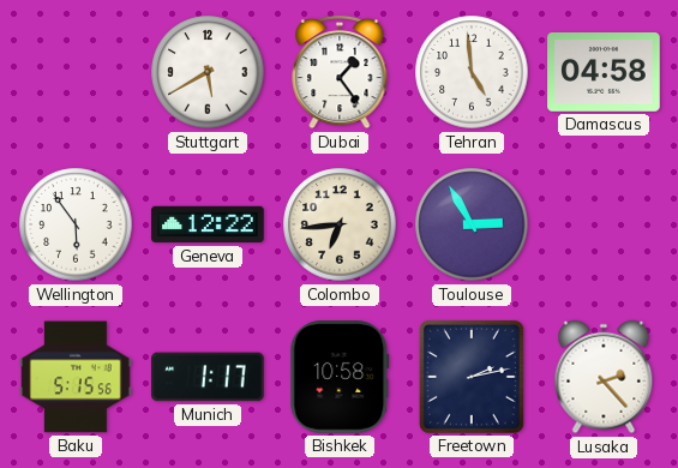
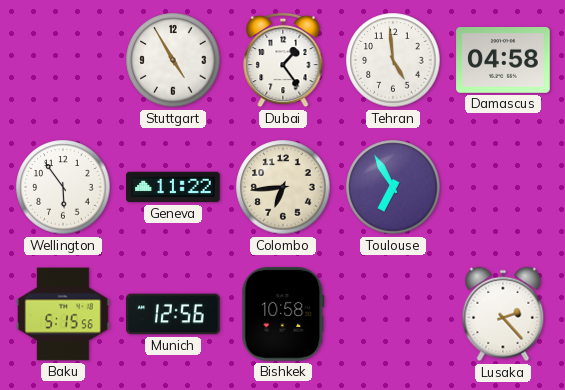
Stuttgart: 5:40 -> 4:55
Geneva: 12:22 -> 11:22
Toulouse: 2:55 -> 6:55
Munich: 1:17 -> 12:56
Freetown: 2:13 -> none
